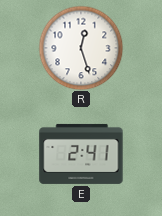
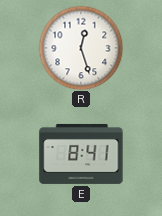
E: 2:41 -> 8:41
